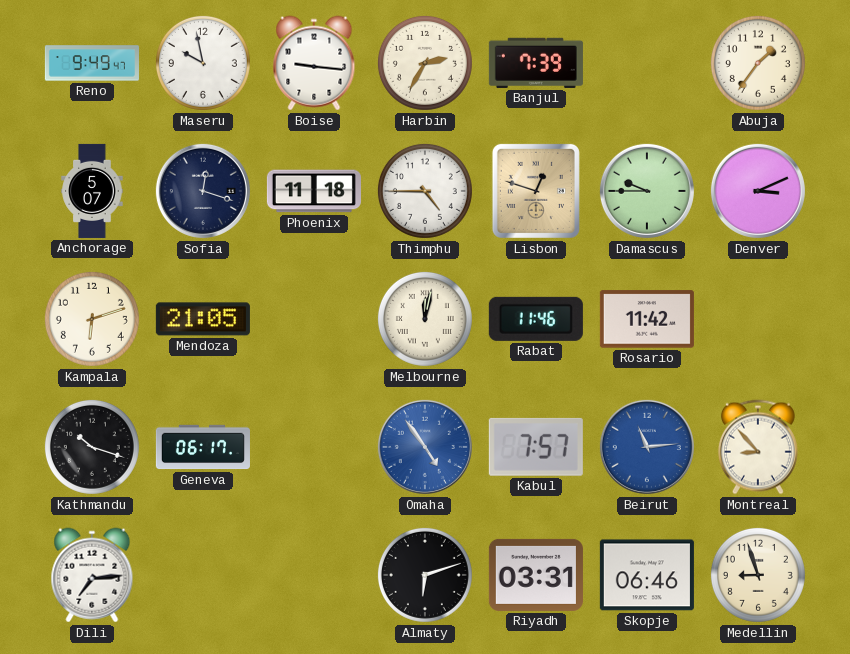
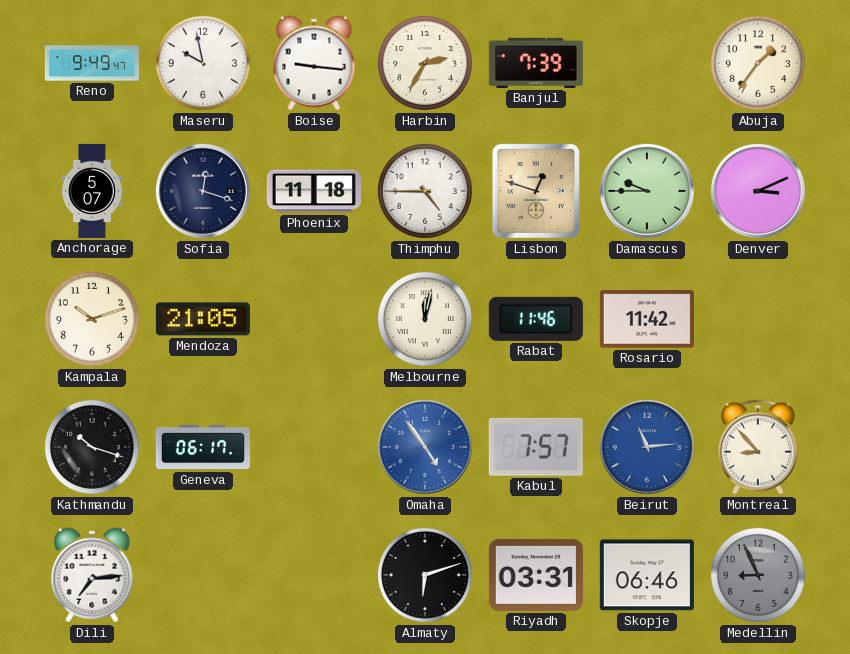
Kampala: 6:12 -> 10:12
Medellin: 8:57 -> 8:56
Medellin dial: cream -> grey
